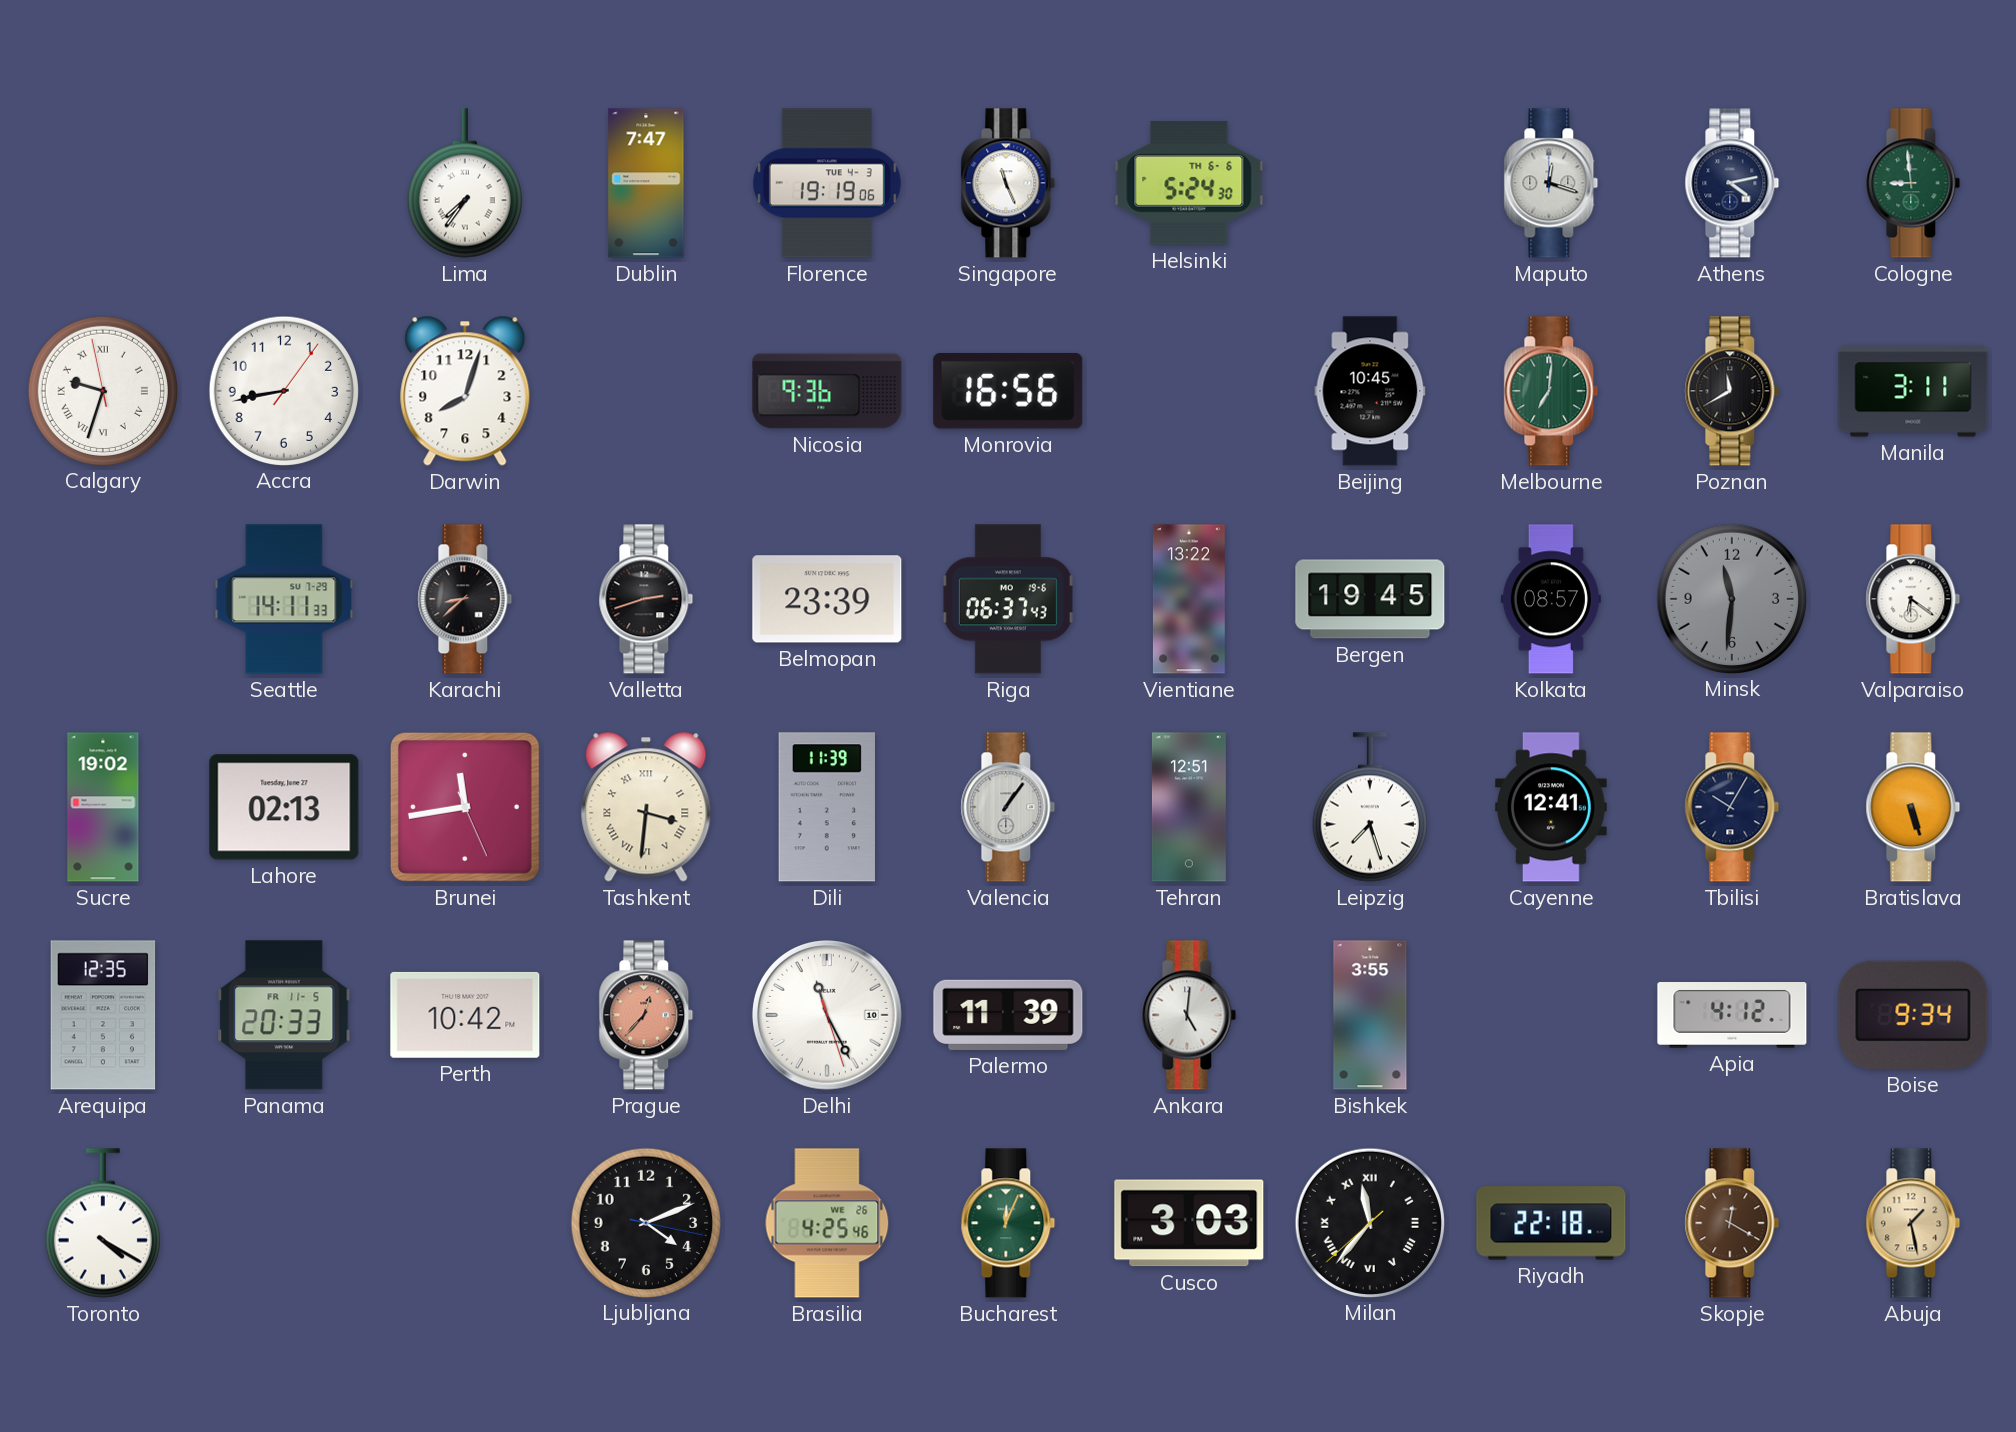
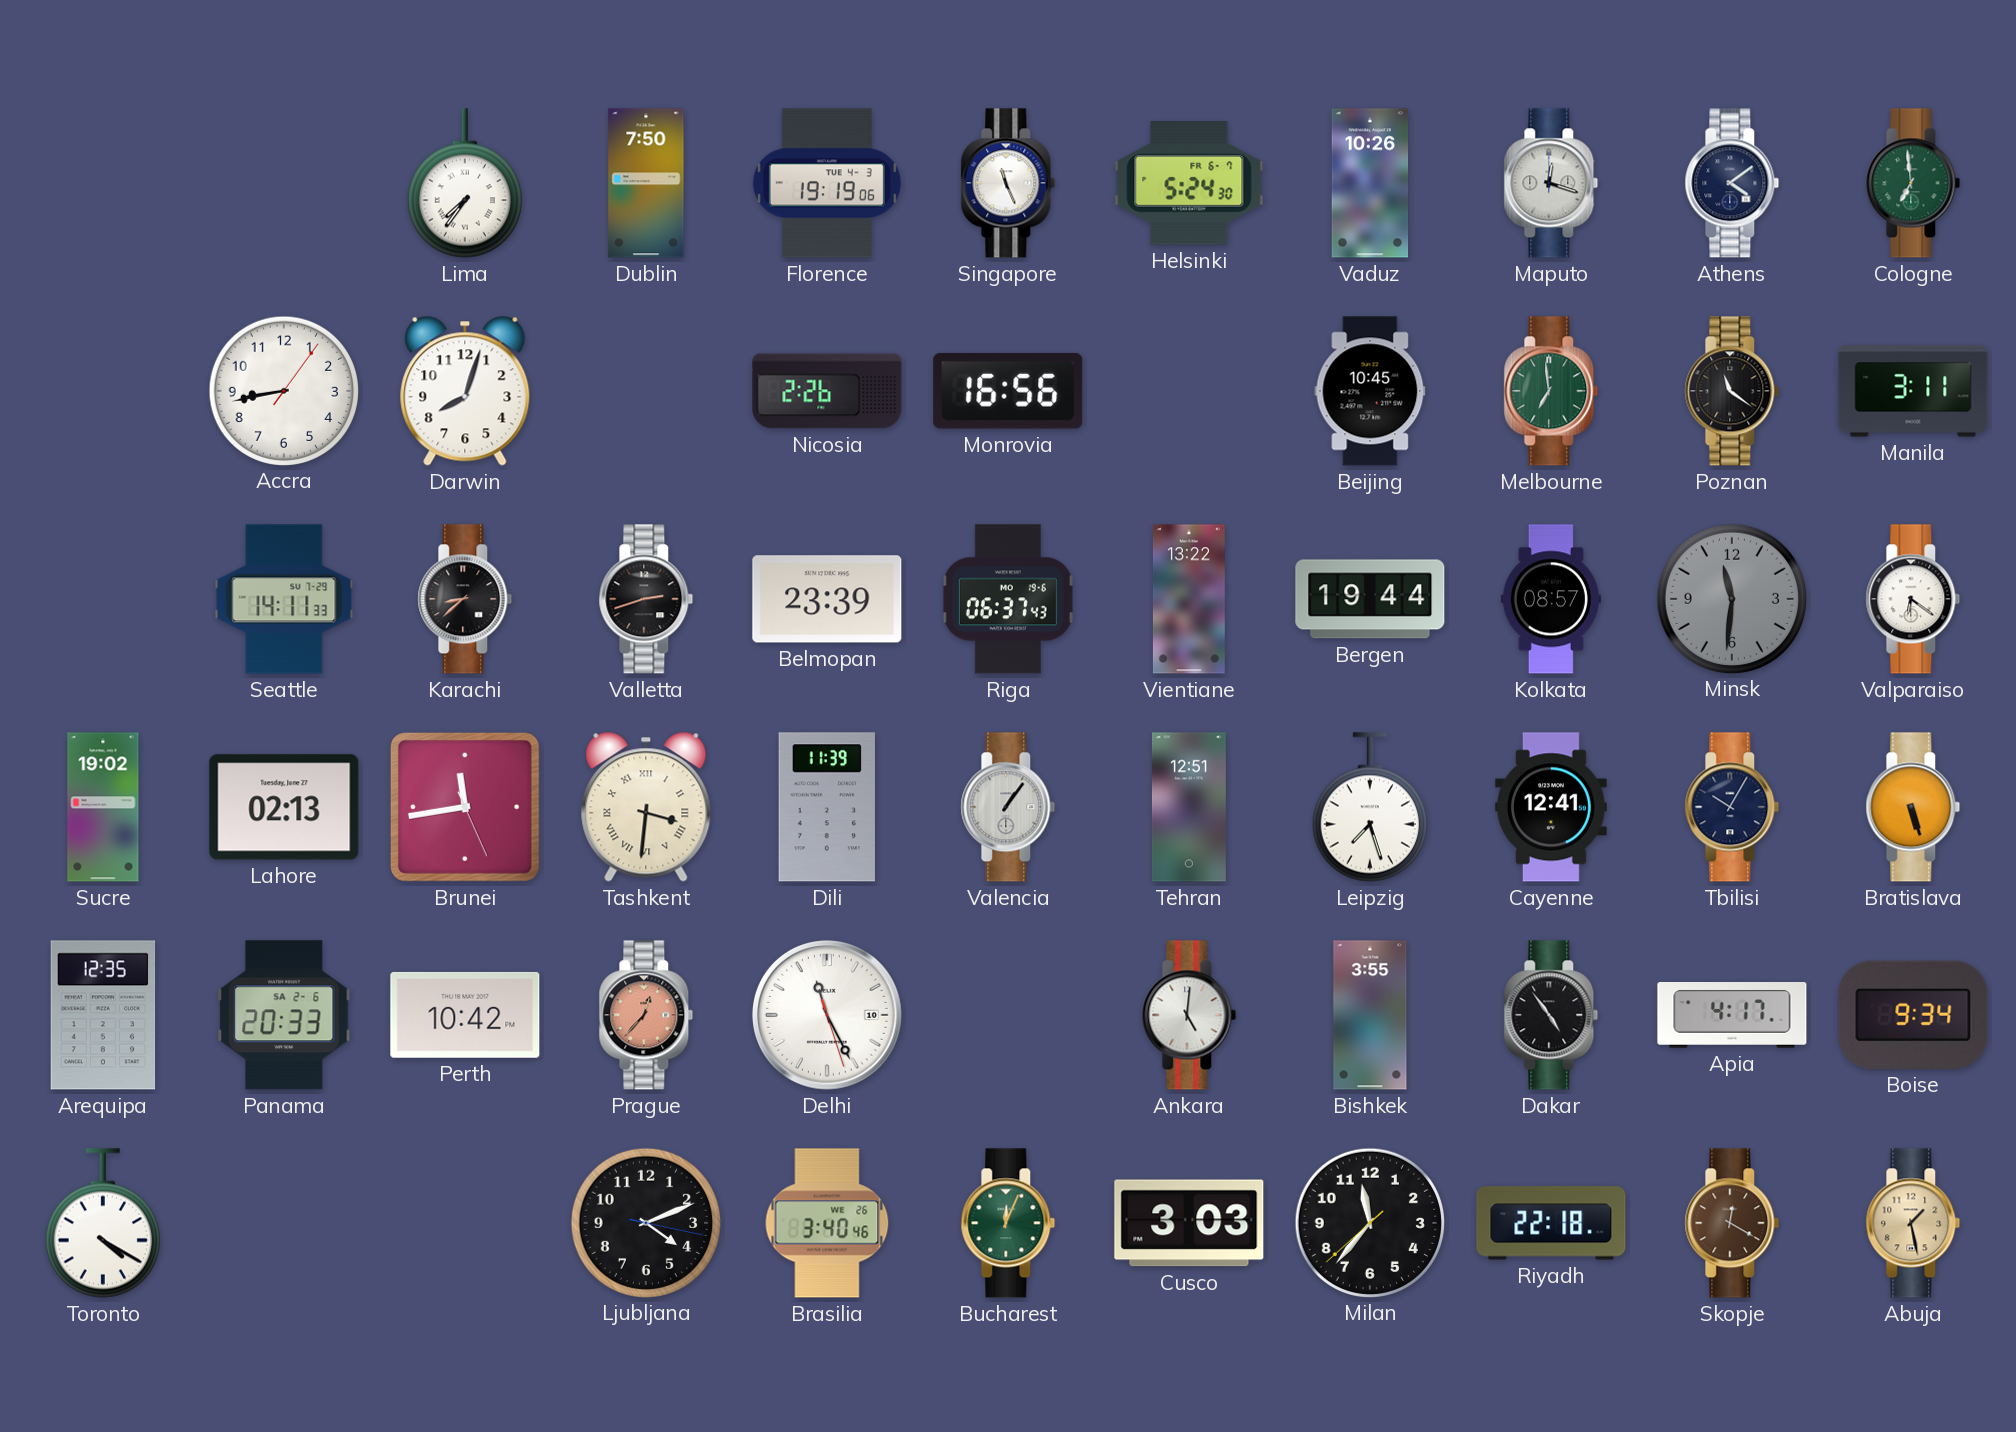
Dublin: 7:47 -> 7:50
Helsinki date: TH 6-6 -> FR 6-7
Vaduz: none -> 10:26
Athens: 4:13 -> 4:09
Cologne: 8:59 -> 6:59
Calgary: 9:32 -> none
Nicosia: 9:36 -> 2:26
Melbourne: 7:01 -> 6:59
Poznan: 11:40 -> 11:21
Bergen: 19:45 -> 19:44
Panama date: FR 11-5 -> SA 2-6
Palermo: 11:39 -> none
Dakar: none -> 4:54
Apia: 4:12 -> 4:17
Brasilia: 4:25 -> 3:40
Milan numerals: Roman -> Arabic
